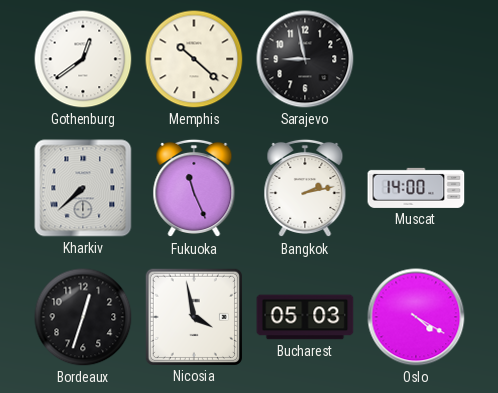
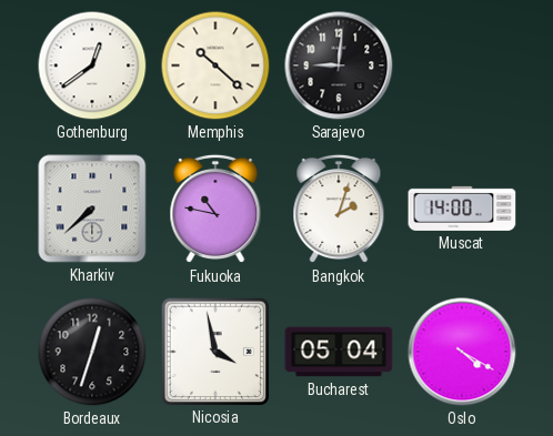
Sarajevo: 8:58 -> 9:01
Fukuoka: 11:26 -> 10:47
Bangkok: 2:13 -> 2:03
Bucharest: 05:03 -> 05:04
